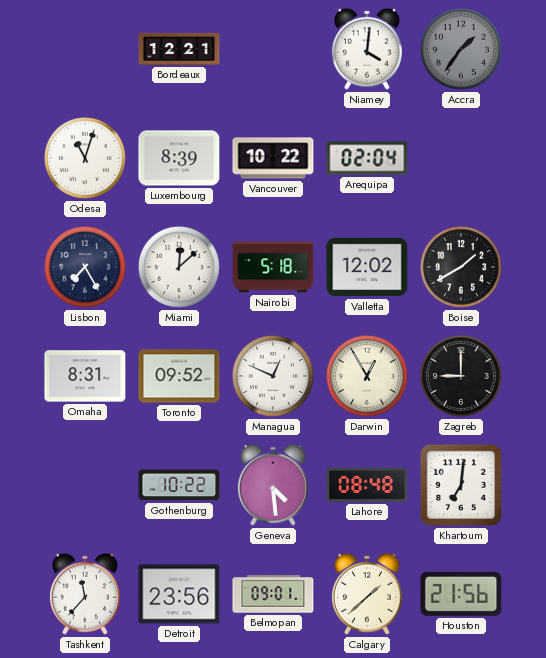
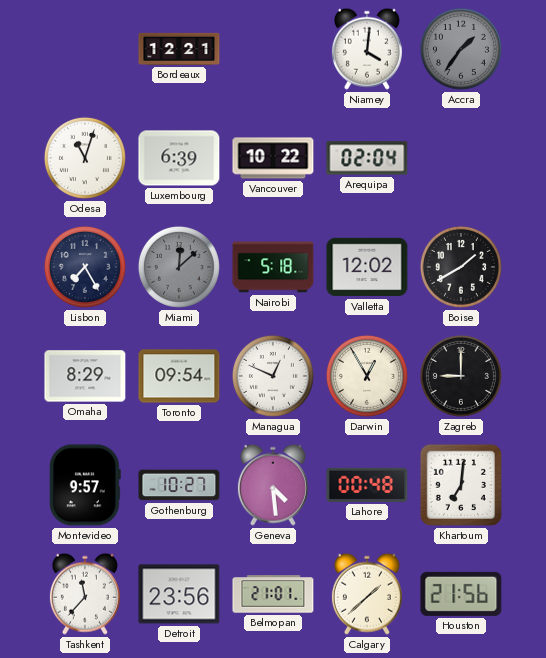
Luxembourg: 8:39 -> 6:39
Miami dial: white -> grey
Omaha: 8:31 -> 8:29
Toronto: 09:52 -> 09:54
Montevideo: none -> 9:57
Gothenburg: 10:22 -> 10:27
Lahore: 08:48 -> 00:48
Belmopan: 09:01 -> 21:01
